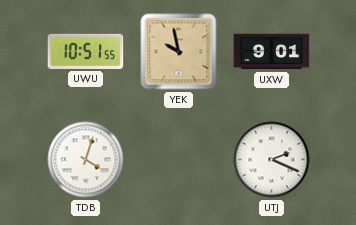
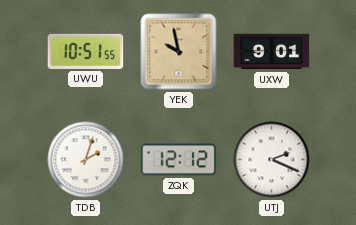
TDB: 4:03 -> 2:03
ZQK: none -> 12:12
